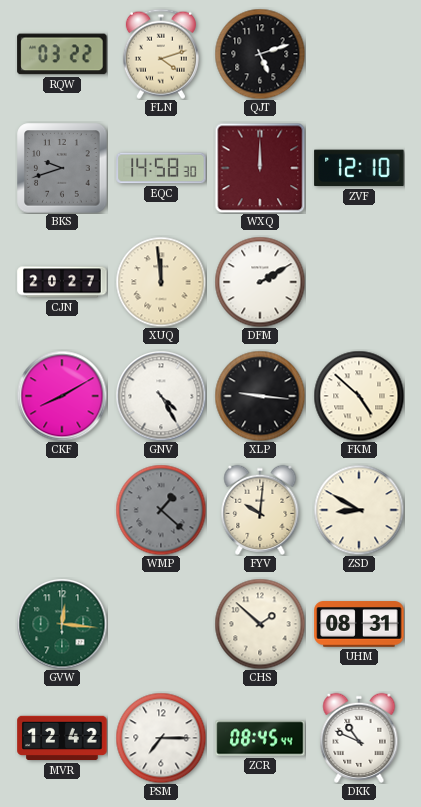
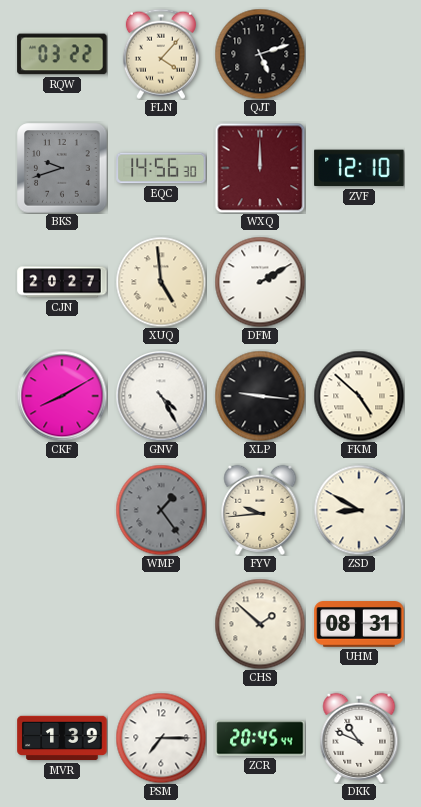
FLN: 4:12 -> 4:07
EQC: 14:58 -> 14:56
XUQ: 11:59 -> 4:59
WMP: 1:22 -> 1:24
FYV: 10:01 -> 9:44
GVW: 12:16 -> none
MVR: 12:42 -> 1:39
ZCR: 08:45 -> 20:45
